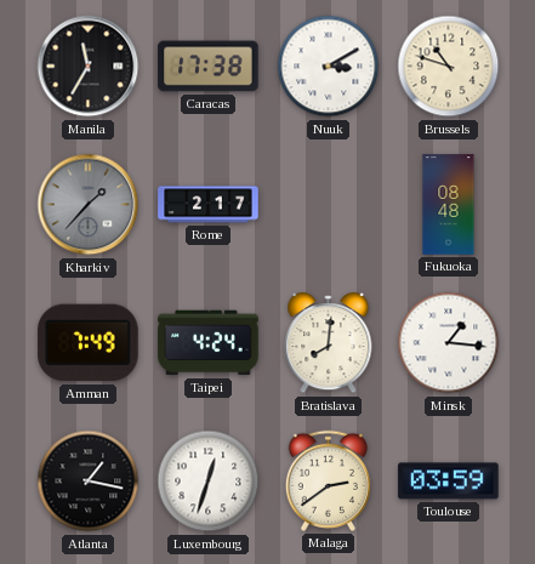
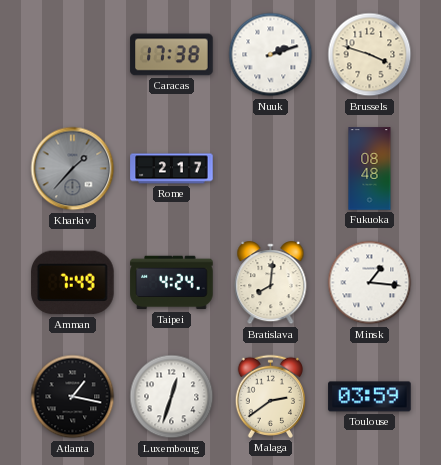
Manila: 11:35 -> none
Nuuk: 3:10 -> 2:12
Brussels: 10:48 -> 3:48
